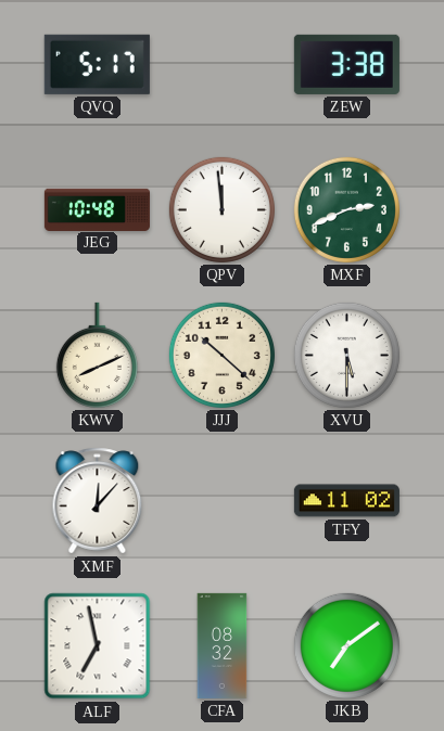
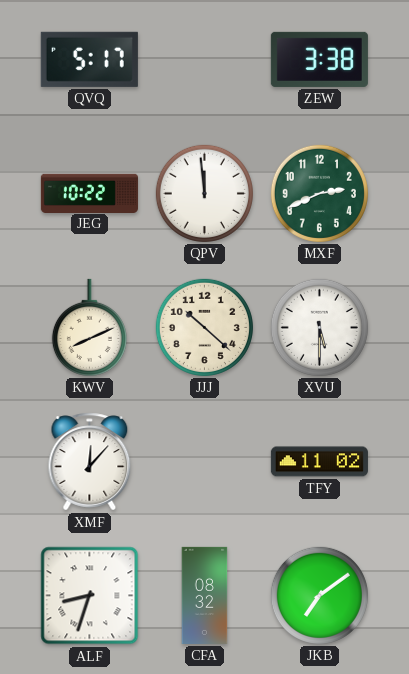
JEG: 10:48 -> 10:22
ALF: 6:58 -> 8:33
